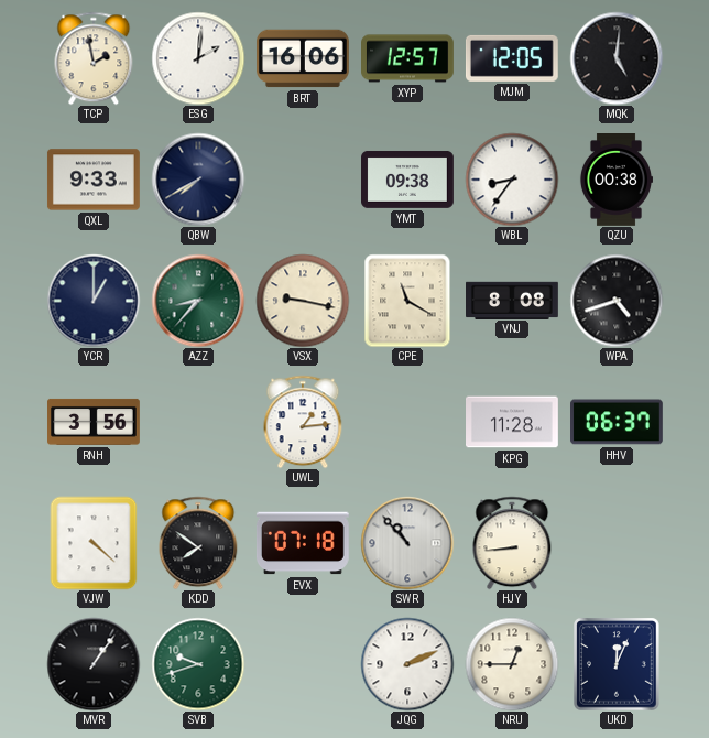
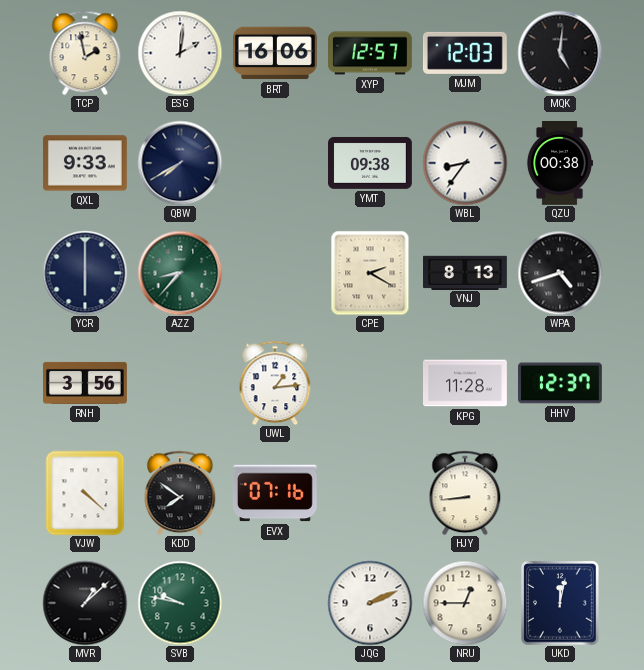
MJM: 12:05 -> 12:03
YCR: 1:00 -> 6:00
VSX: 9:17 -> none
CPE: 11:20 -> 2:20
VNJ: 8:08 -> 8:13
HHV: 06:37 -> 12:37
EVX: 07:18 -> 07:16
SWR: 10:53 -> none
MVR: 1:06 -> 1:08
SVB: 9:42 -> 9:47
UKD: 12:04 -> 12:02
